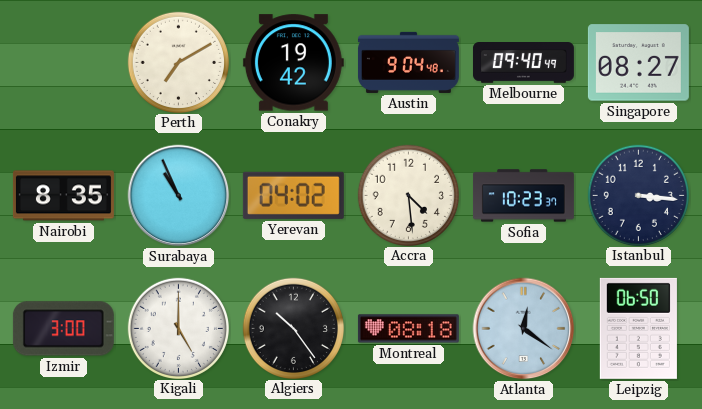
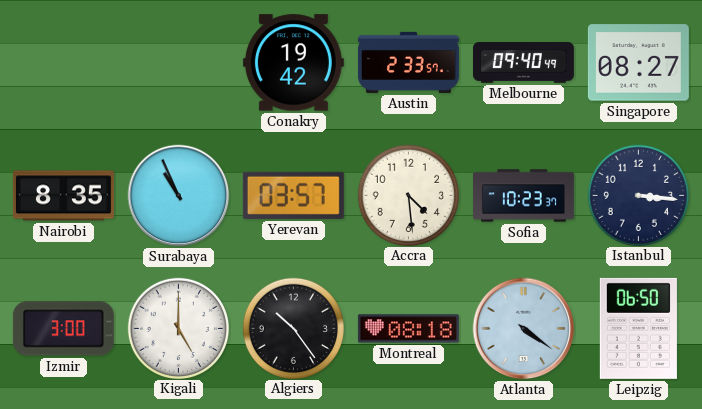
Perth: 7:10 -> none
Austin: 9:04 -> 2:33
Yerevan: 04:02 -> 03:57
Atlanta: 12:21 -> 4:21
